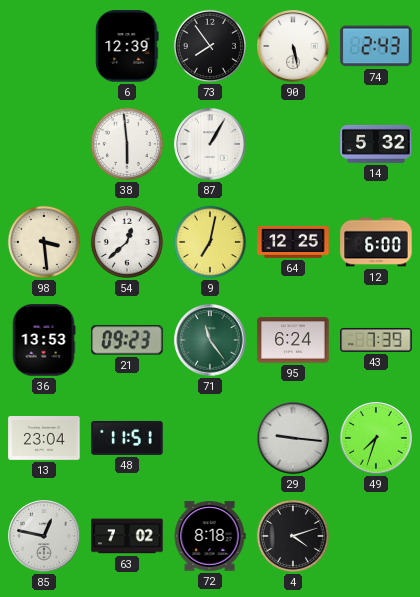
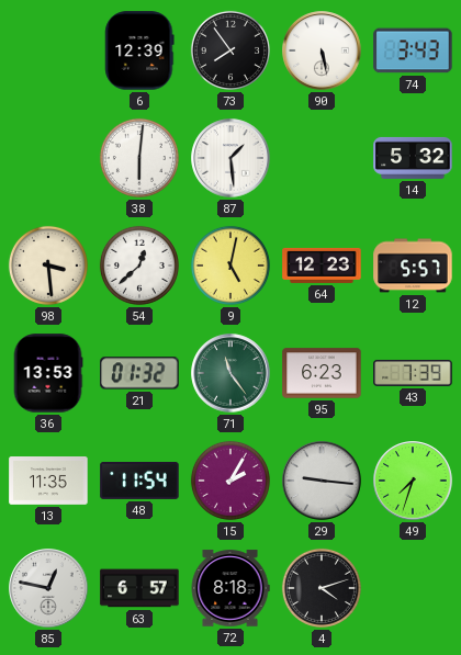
74: 2:43 -> 3:43
38: 5:59 -> 6:01
87: 1:05 -> 1:29
9: 7:02 -> 5:02
64: 12:25 -> 12:23
12: 6:00 -> 5:57
21: 09:23 -> 01:32
95: 6:24 -> 6:23
13: 23:04 -> 11:35
48: 11:51 -> 11:54
15: none -> 2:05
63: 7:02 -> 6:57
